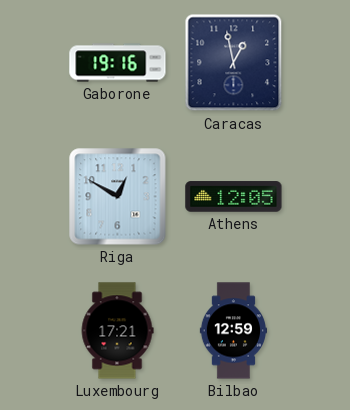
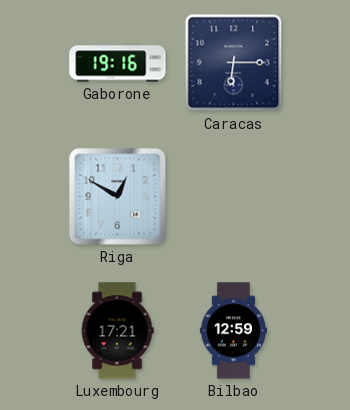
Caracas: 12:58 -> 6:15
Athens: 12:05 -> none
